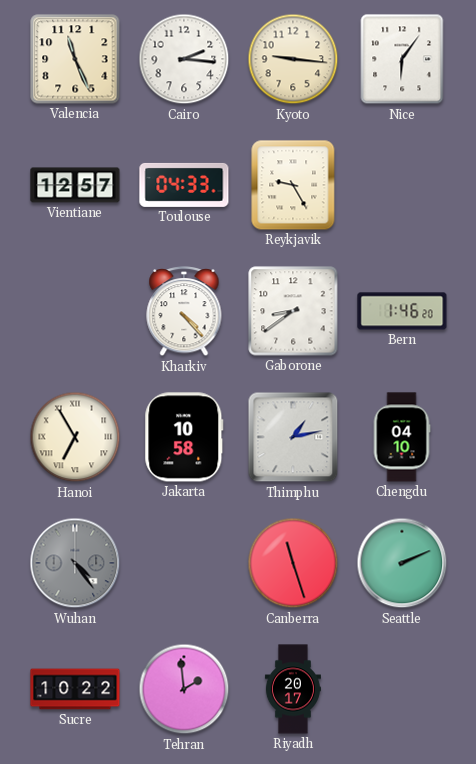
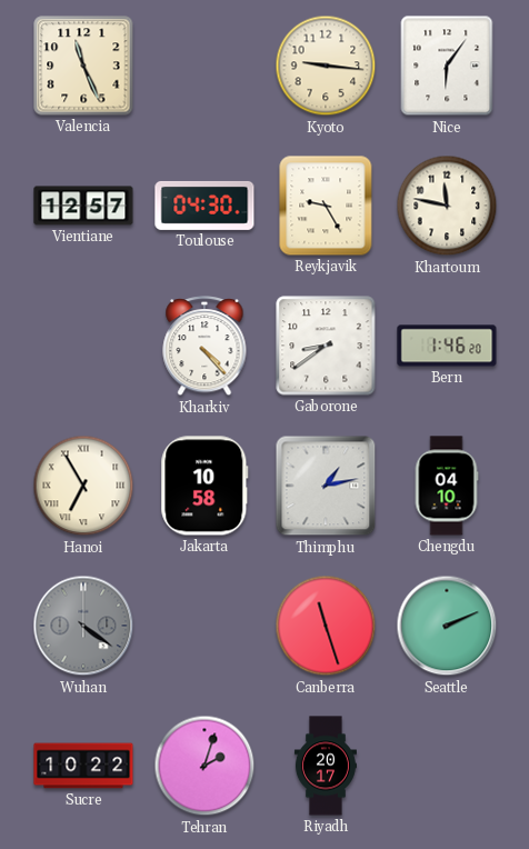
Cairo: 2:16 -> none
Toulouse: 04:33 -> 04:30
Khartoum: none -> 11:47
Wuhan: 4:24 -> 4:21
Tehran: 1:59 -> 2:03
